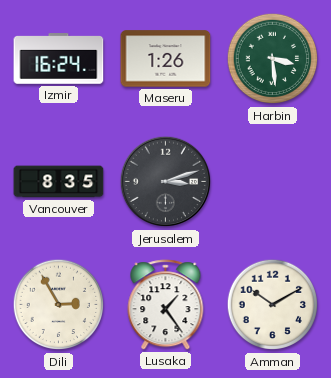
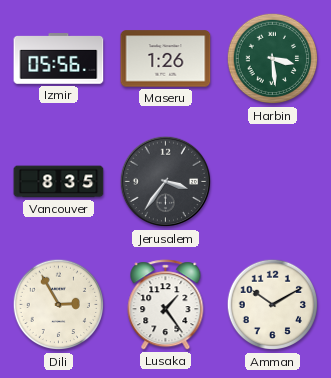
Izmir: 16:24 -> 05:56
Jerusalem: 3:12 -> 3:36
